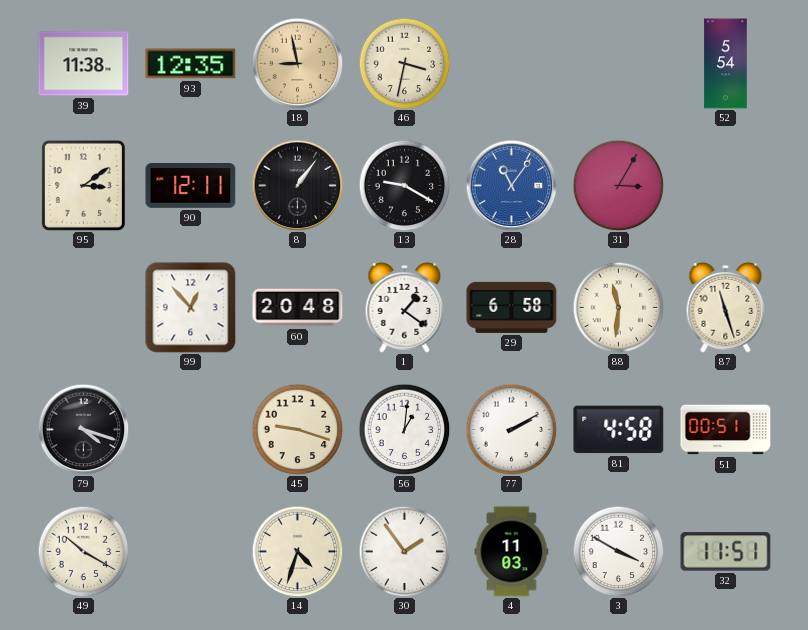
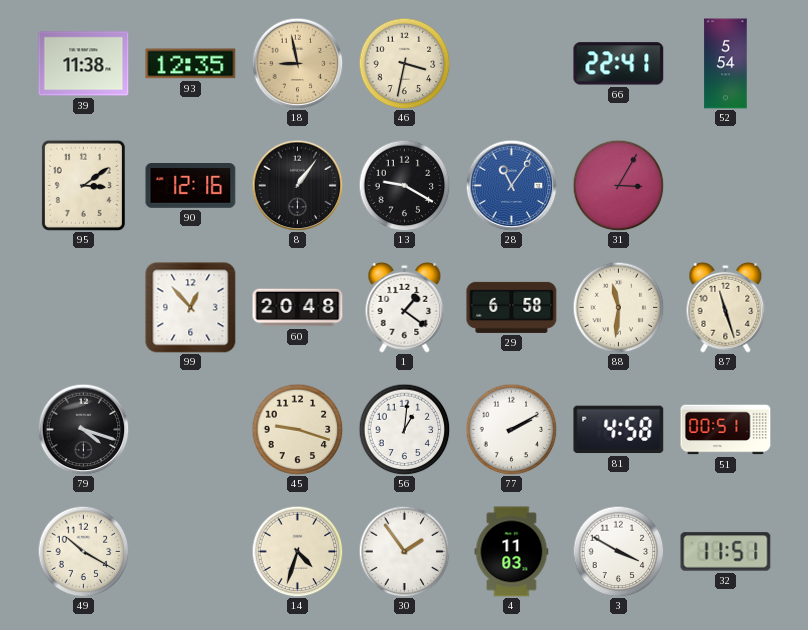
66: none -> 22:41
90: 12:11 -> 12:16
